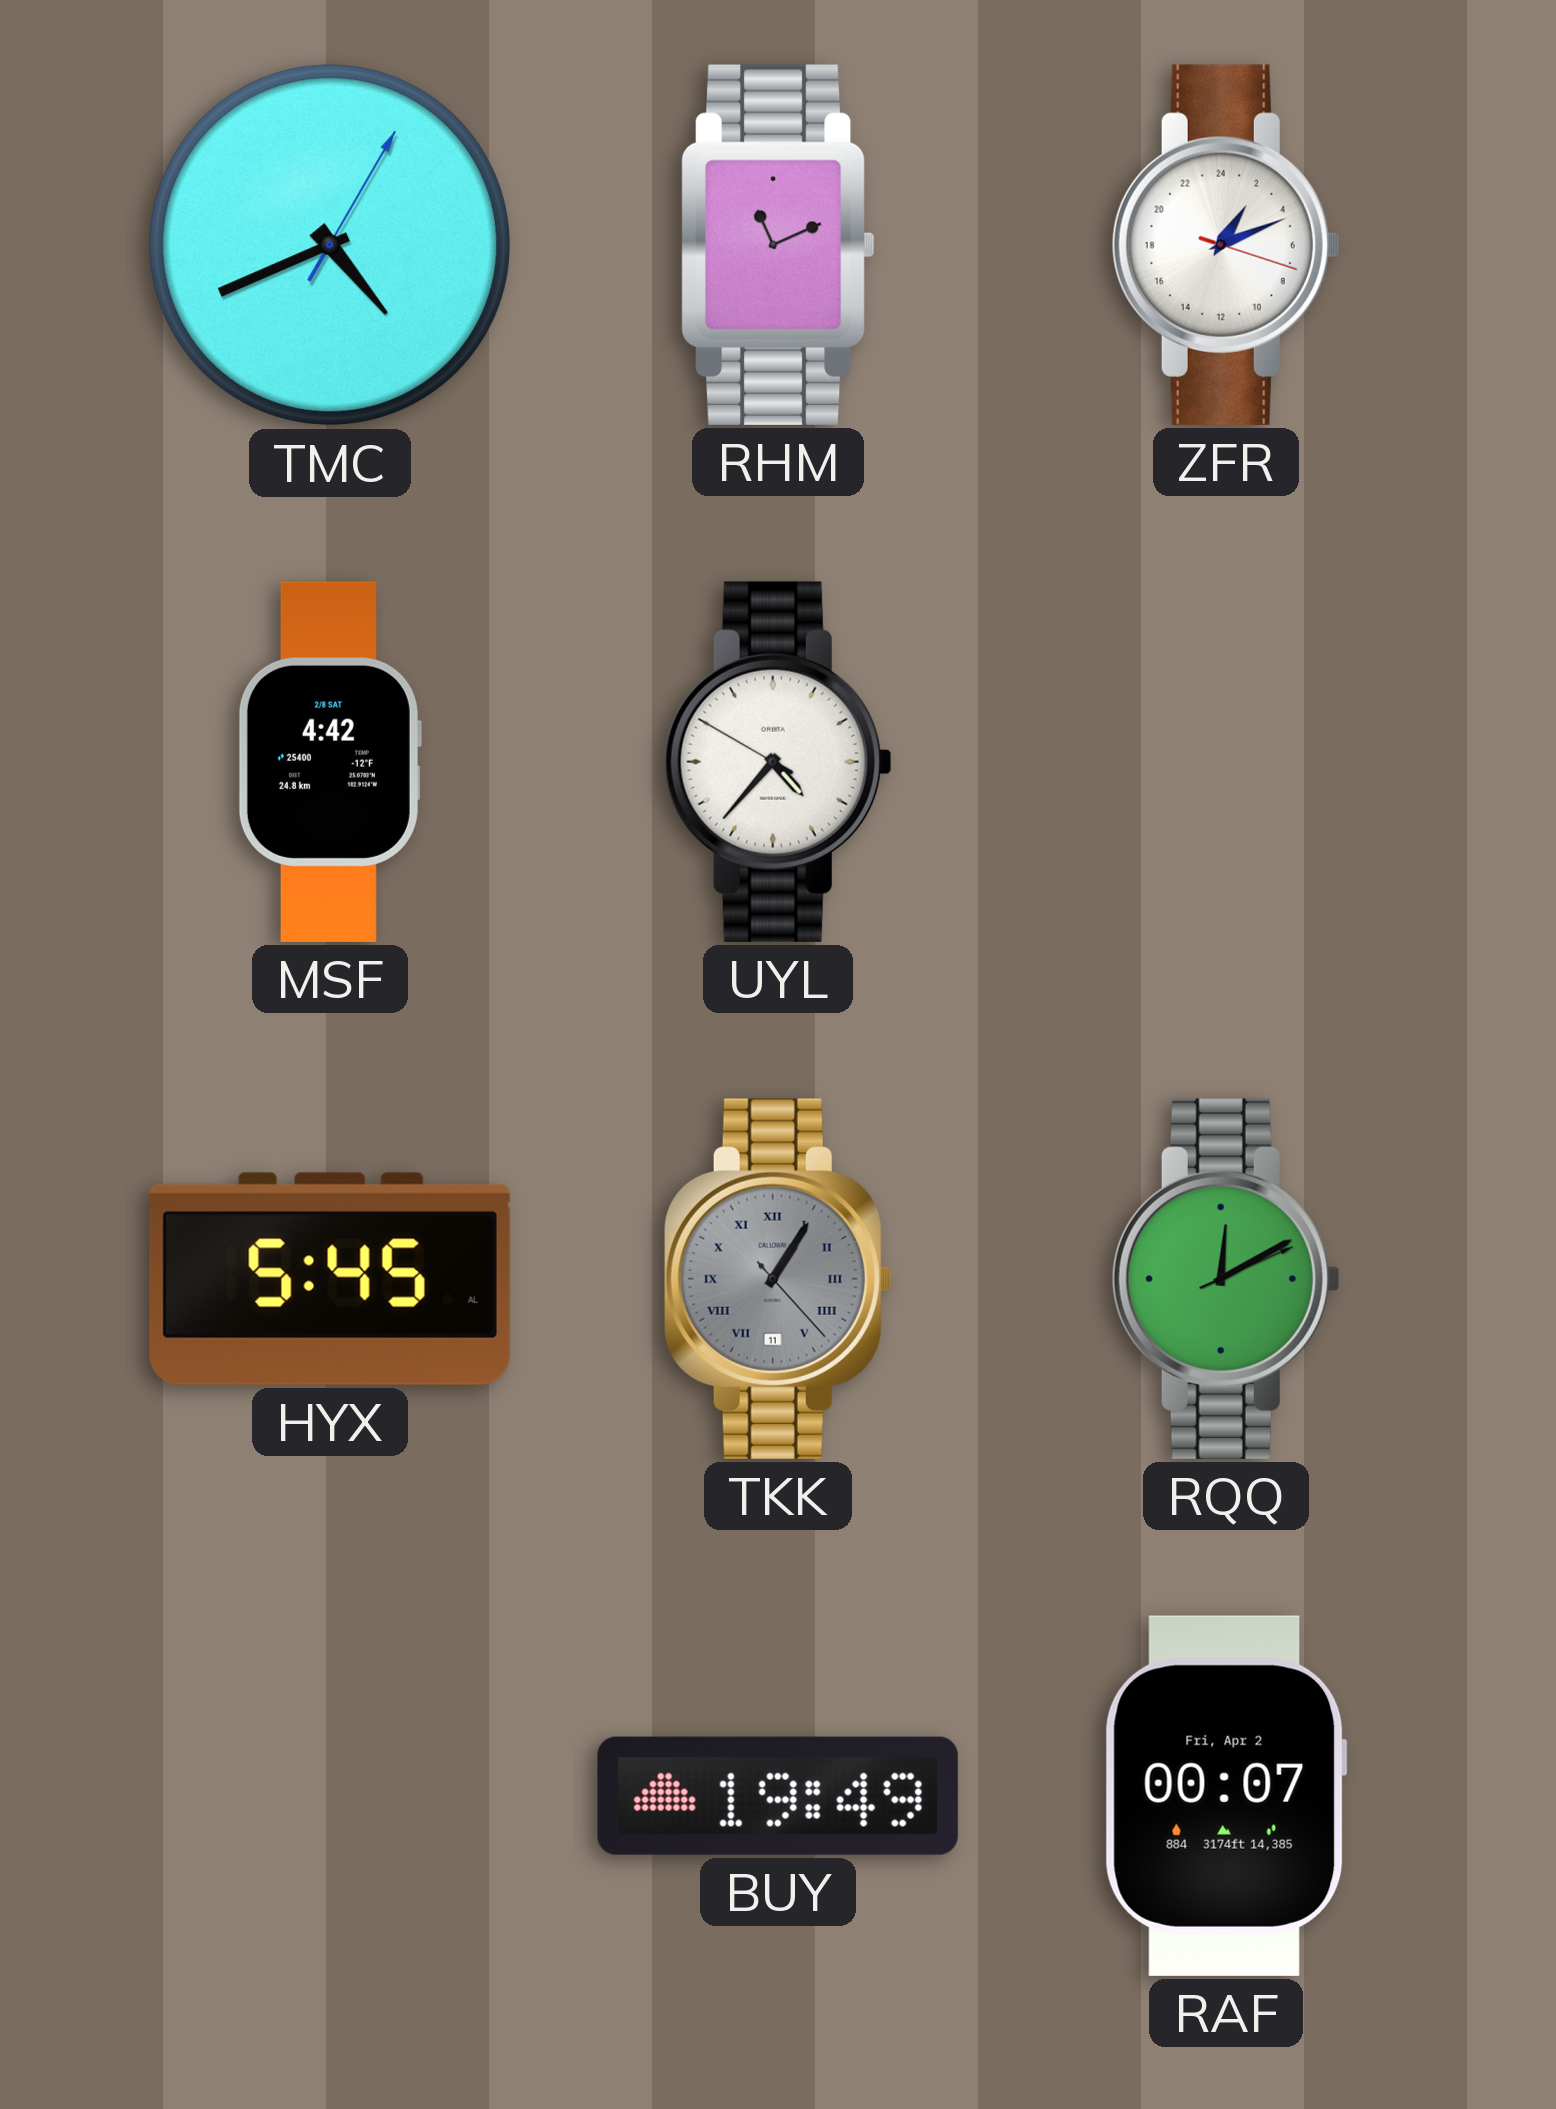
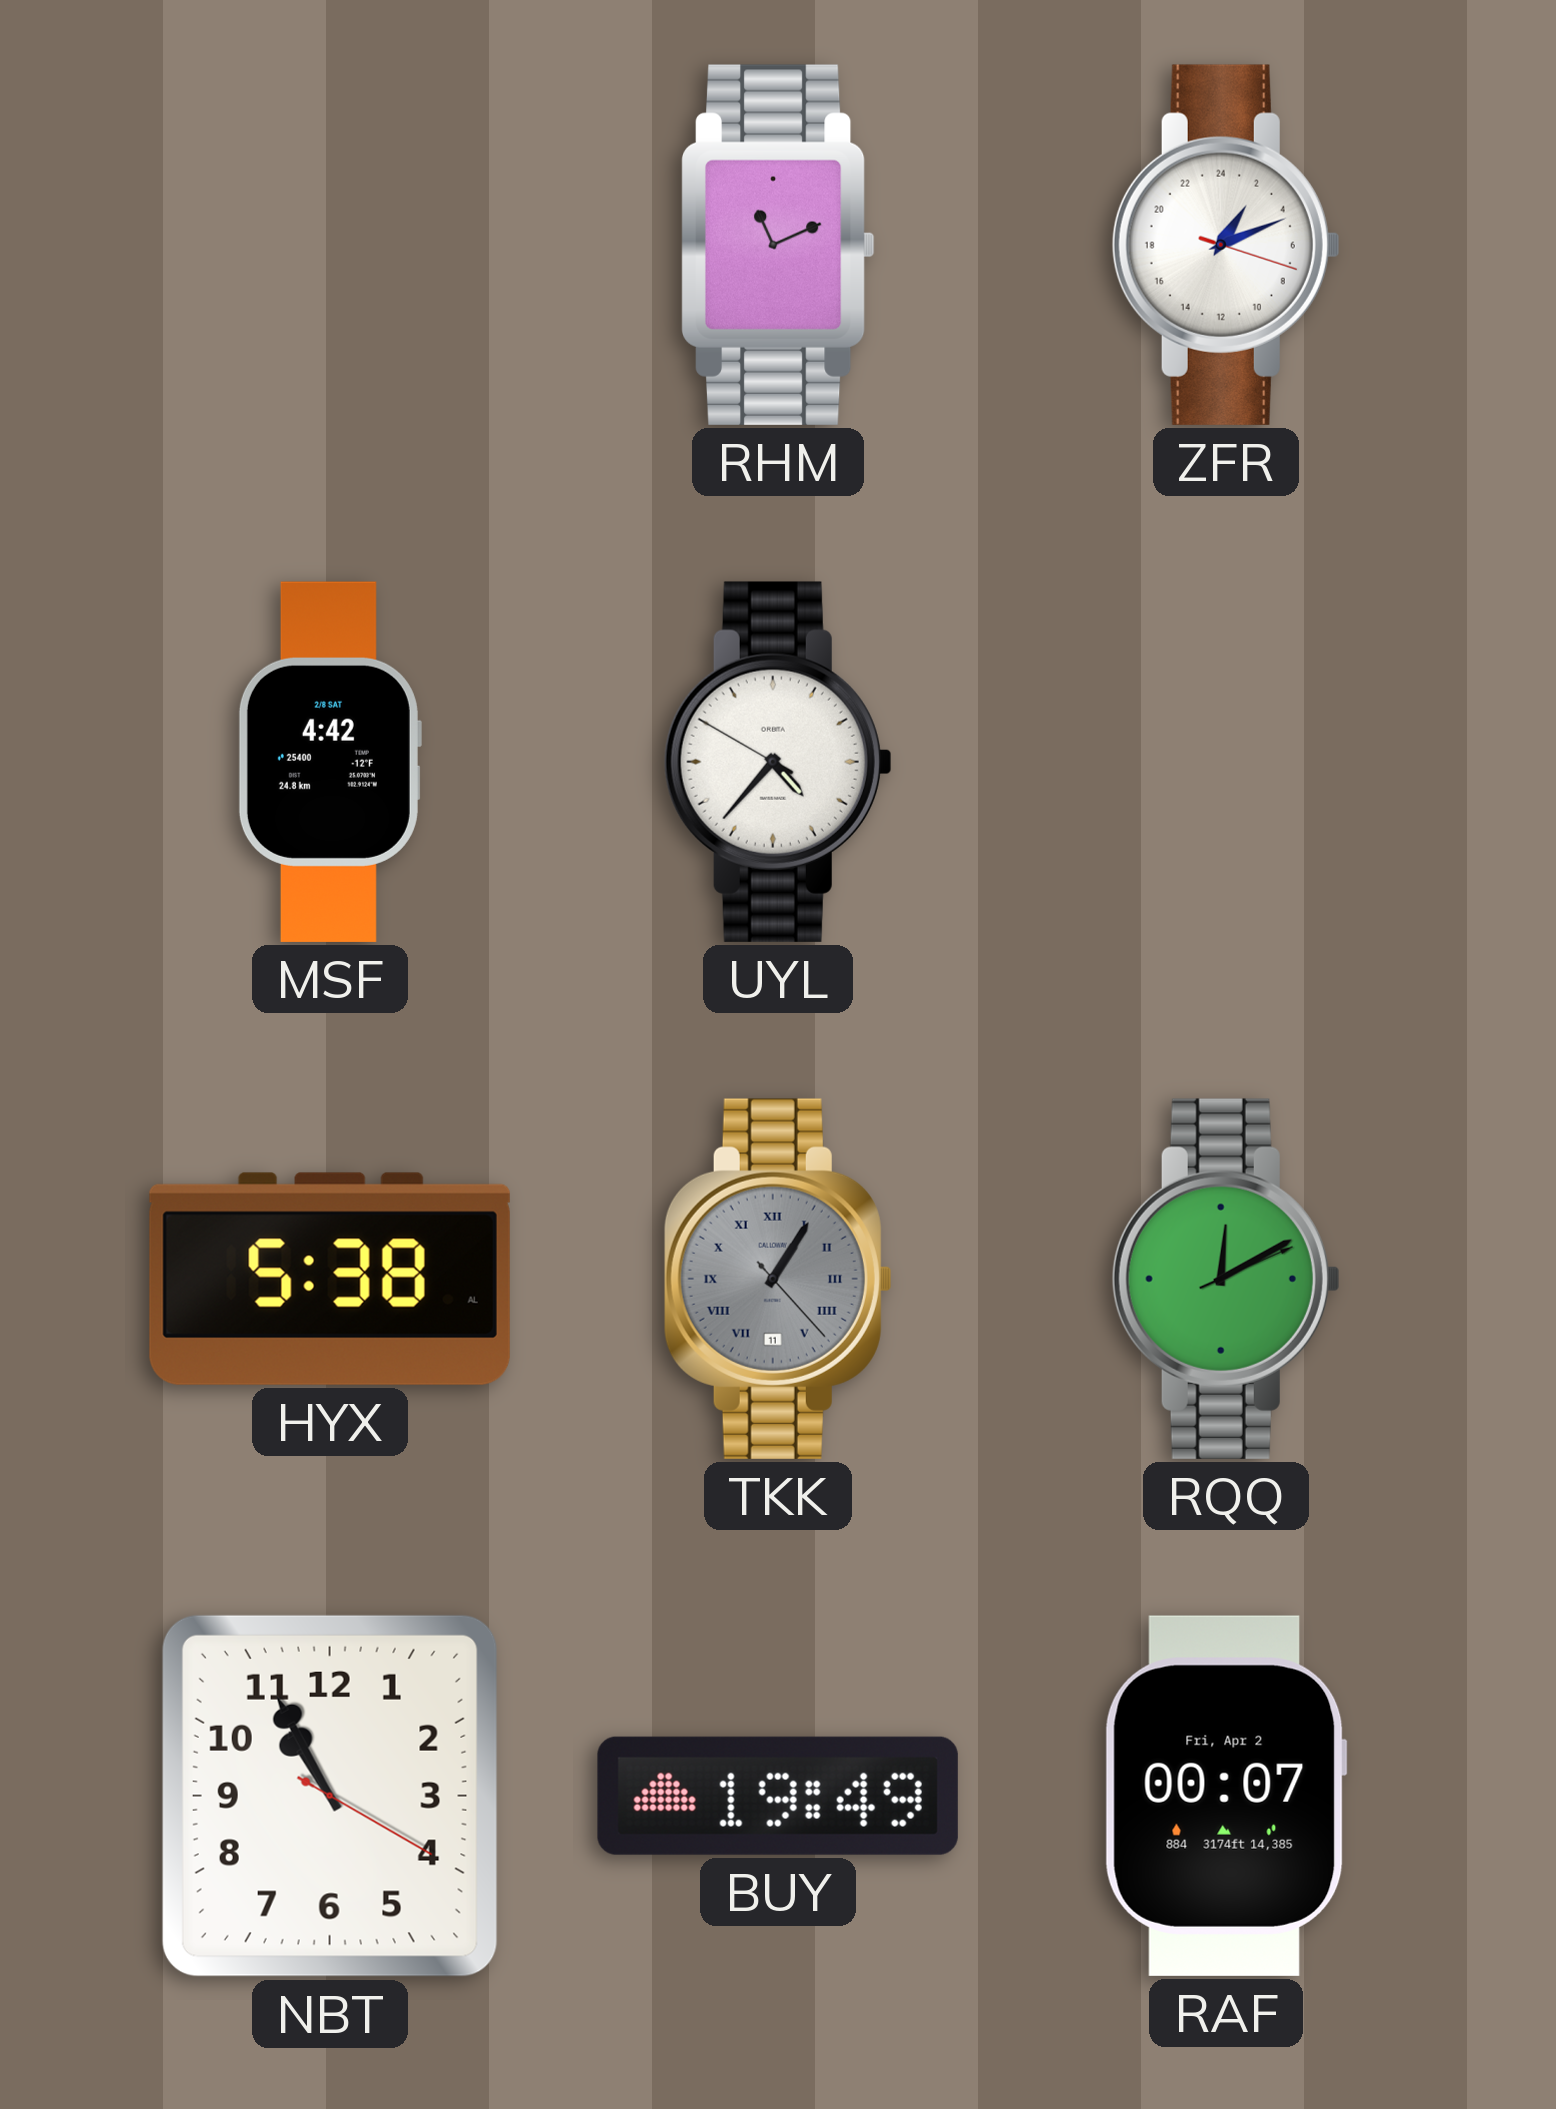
TMC: 4:41 -> none
HYX: 5:45 -> 5:38
NBT: none -> 10:55
